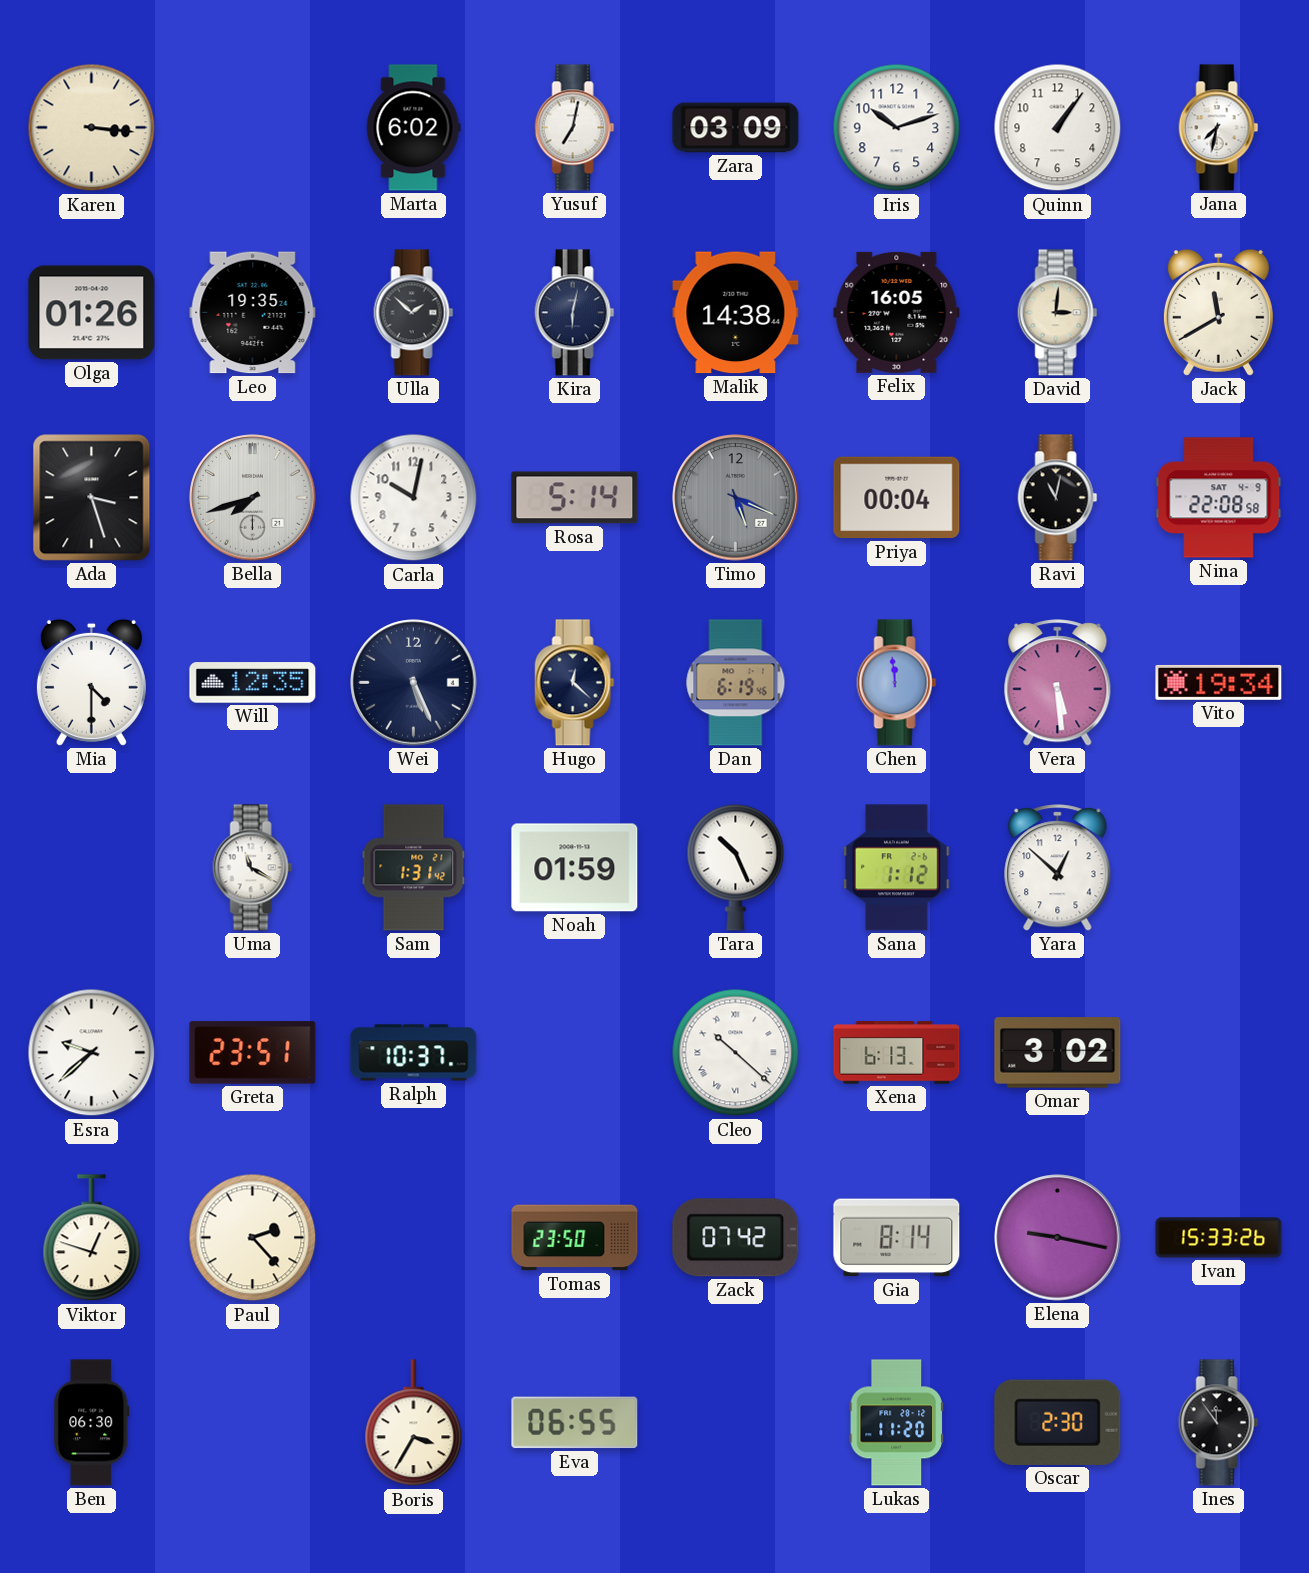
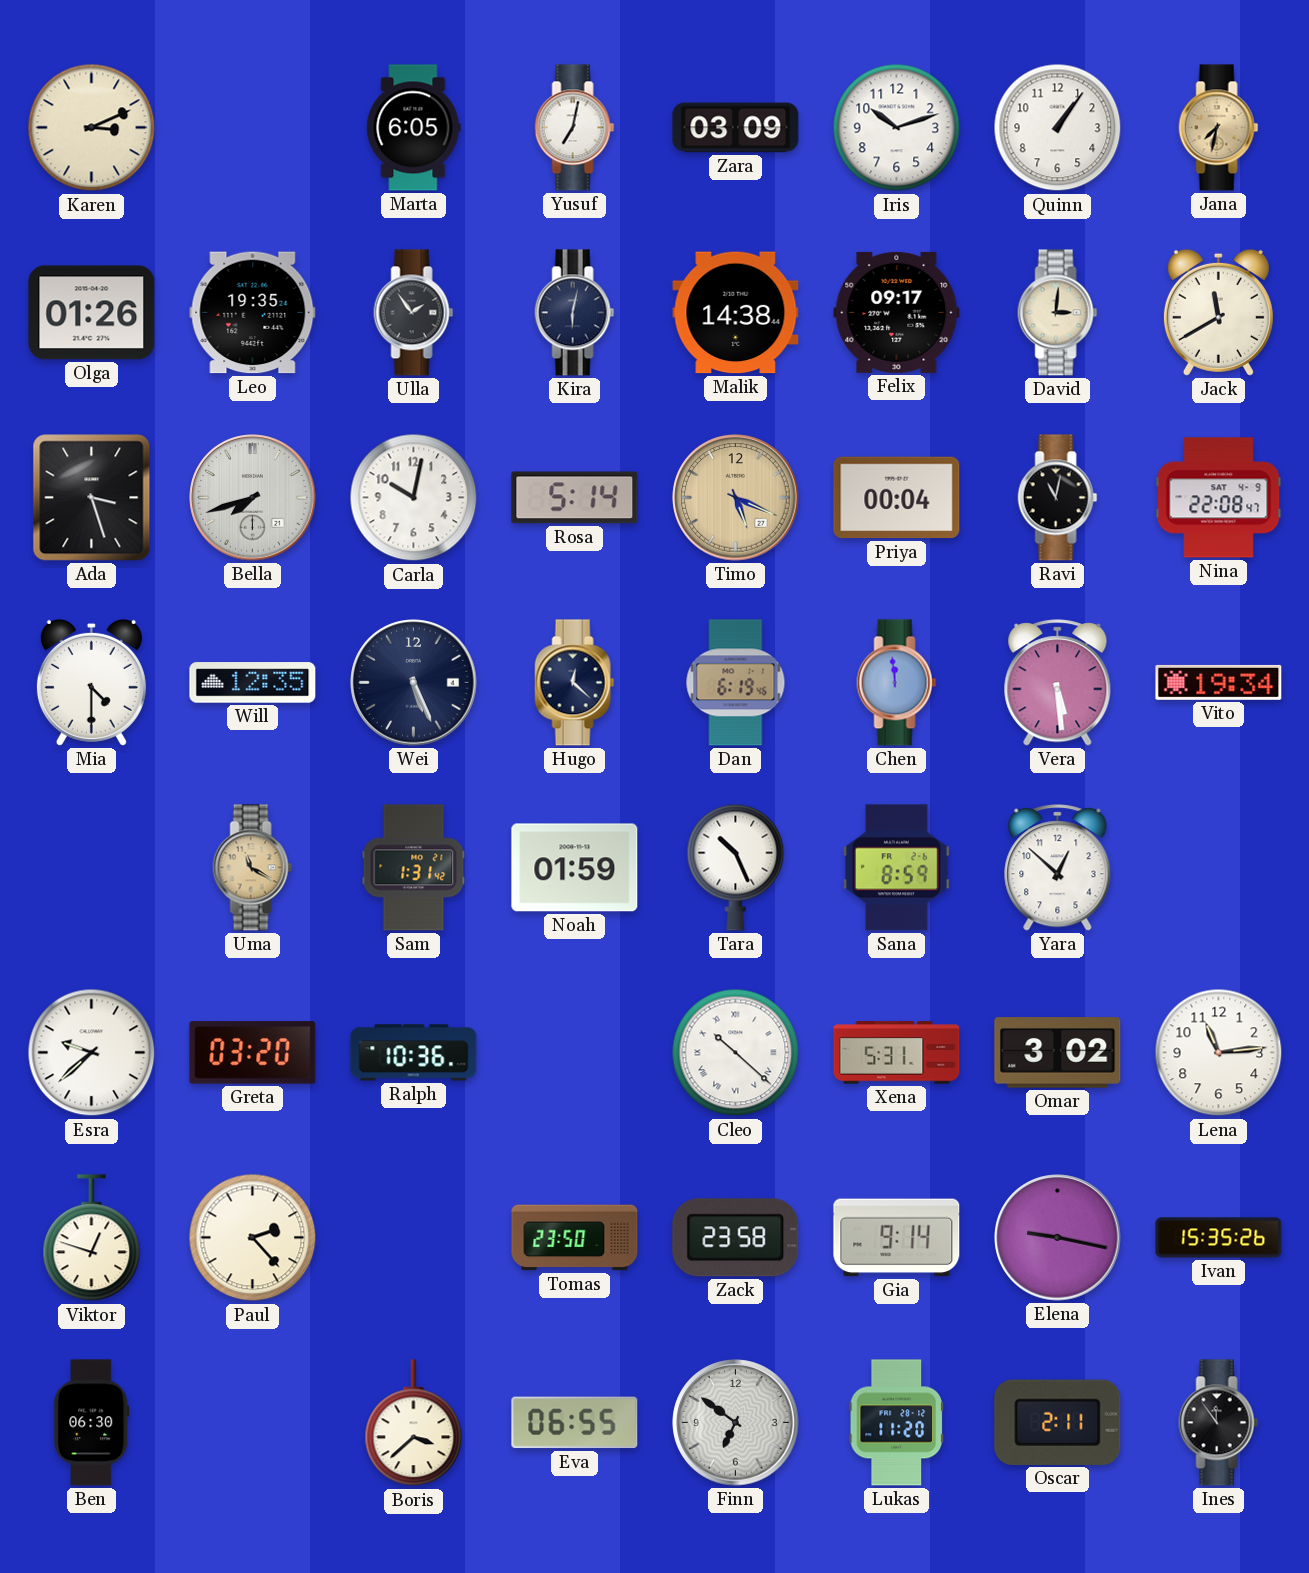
Karen: 3:16 -> 3:11
Marta: 6:02 -> 6:05
Jana dial: white -> champagne
Ulla: 1:52 -> 1:54
Felix: 16:05 -> 09:17
Timo dial: grey -> champagne
Nina: 22:08:58 -> 22:08:47
Uma dial: white -> champagne
Sana: 1:12 -> 8:59
Greta: 23:51 -> 03:20
Ralph: 10:37 -> 10:36
Xena: 6:13 -> 5:31
Lena: none -> 11:14
Zack: 07:42 -> 23:58
Gia: 8:14 -> 9:14
Ivan: 15:33 -> 15:35
Boris: 3:35 -> 3:38
Finn: none -> 6:51
Oscar: 2:30 -> 2:11
